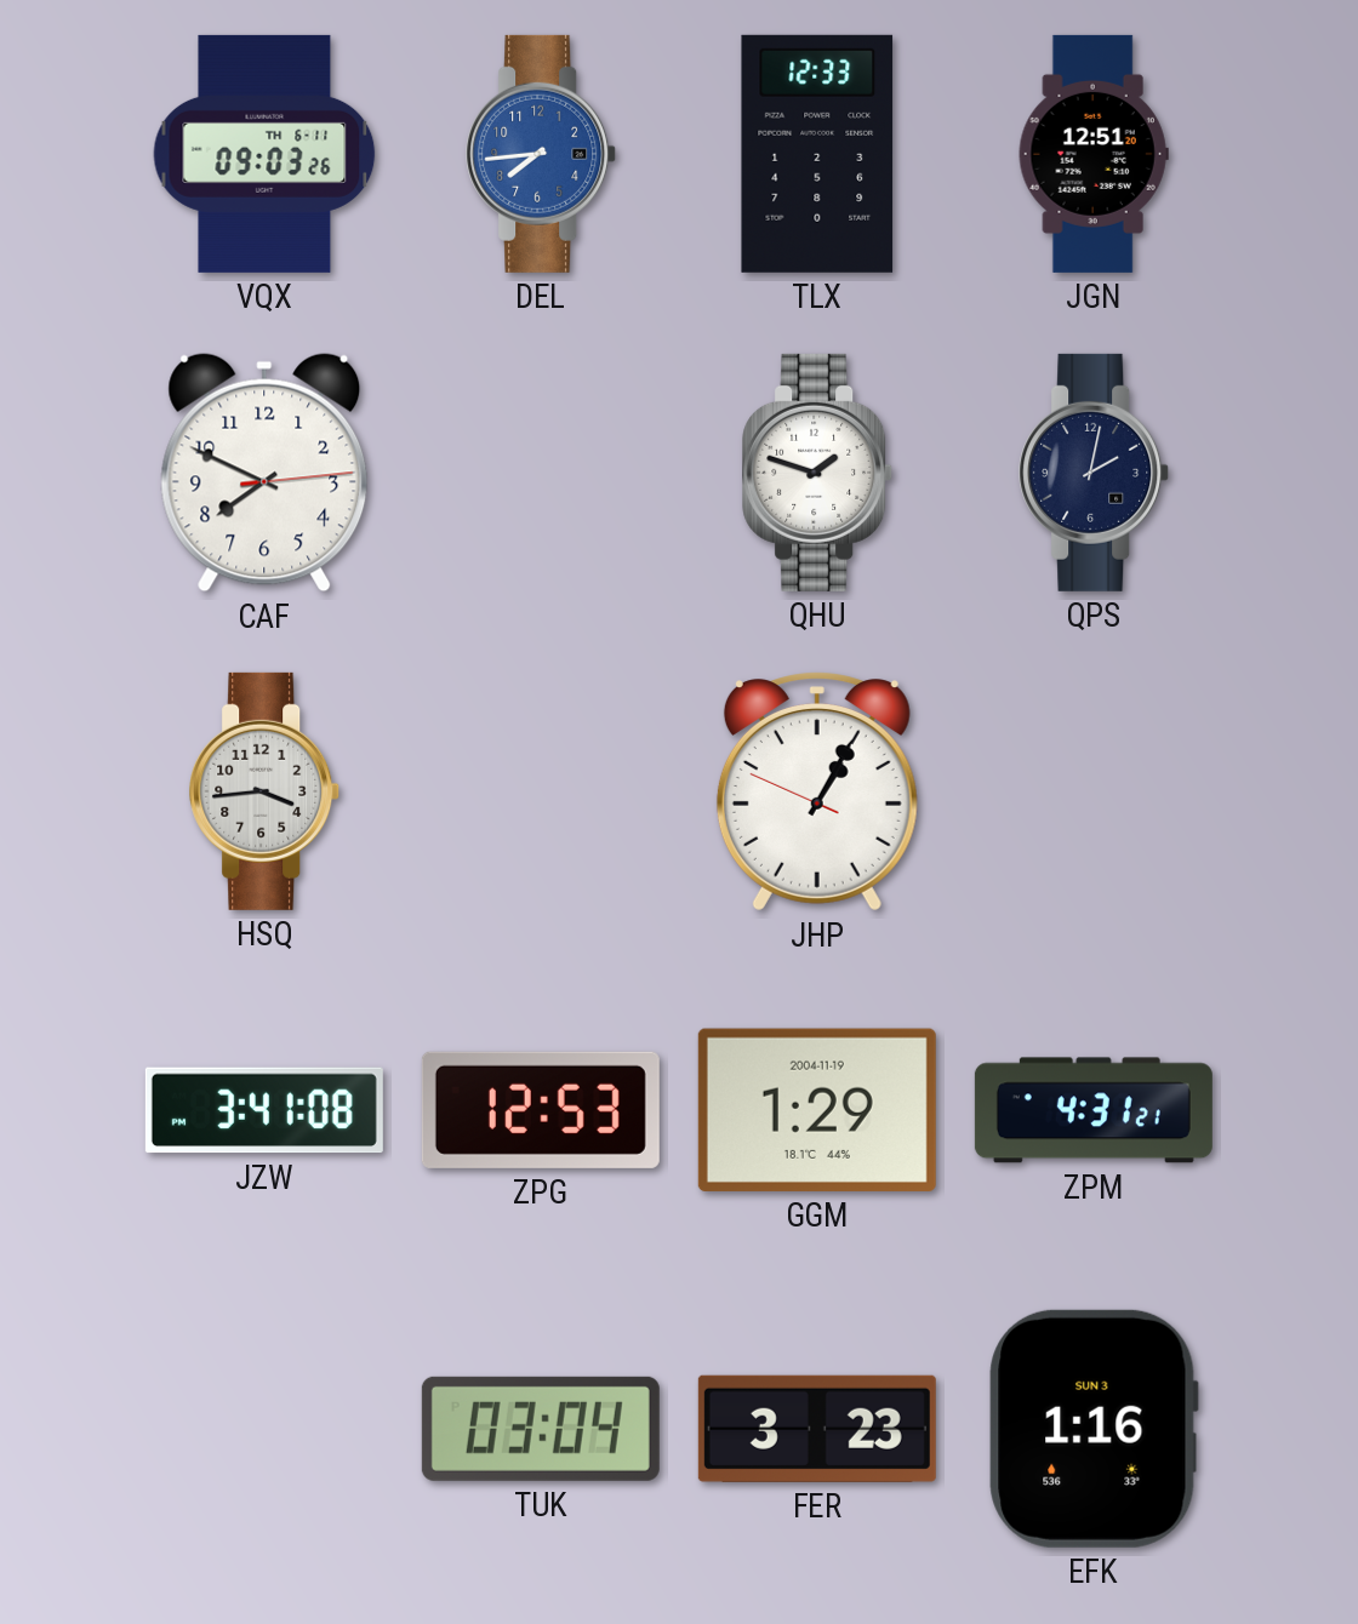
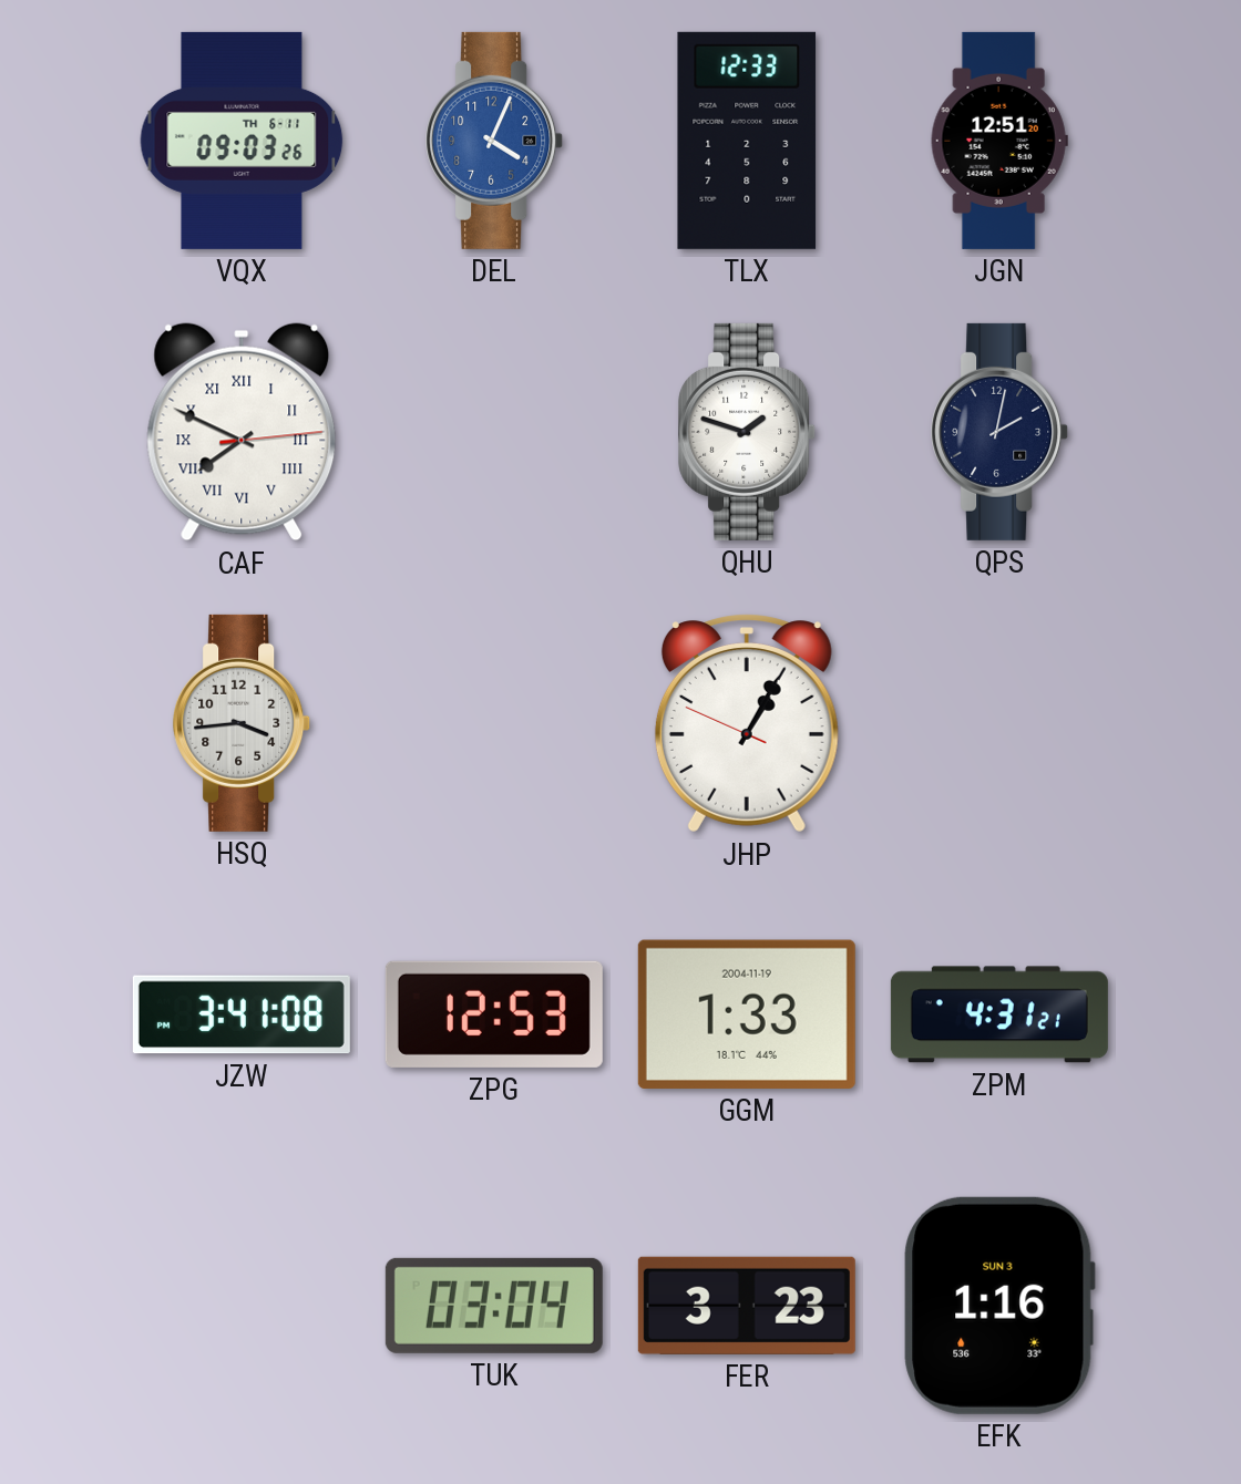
DEL: 7:44 -> 4:04
CAF numerals: Arabic -> Roman
GGM: 1:29 -> 1:33
